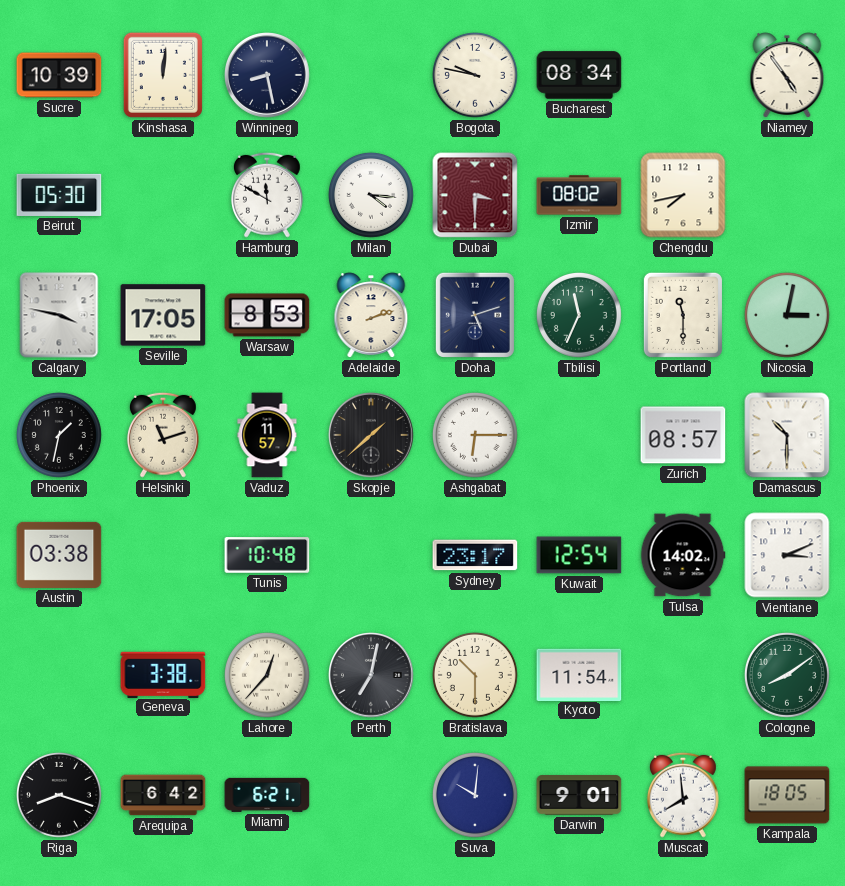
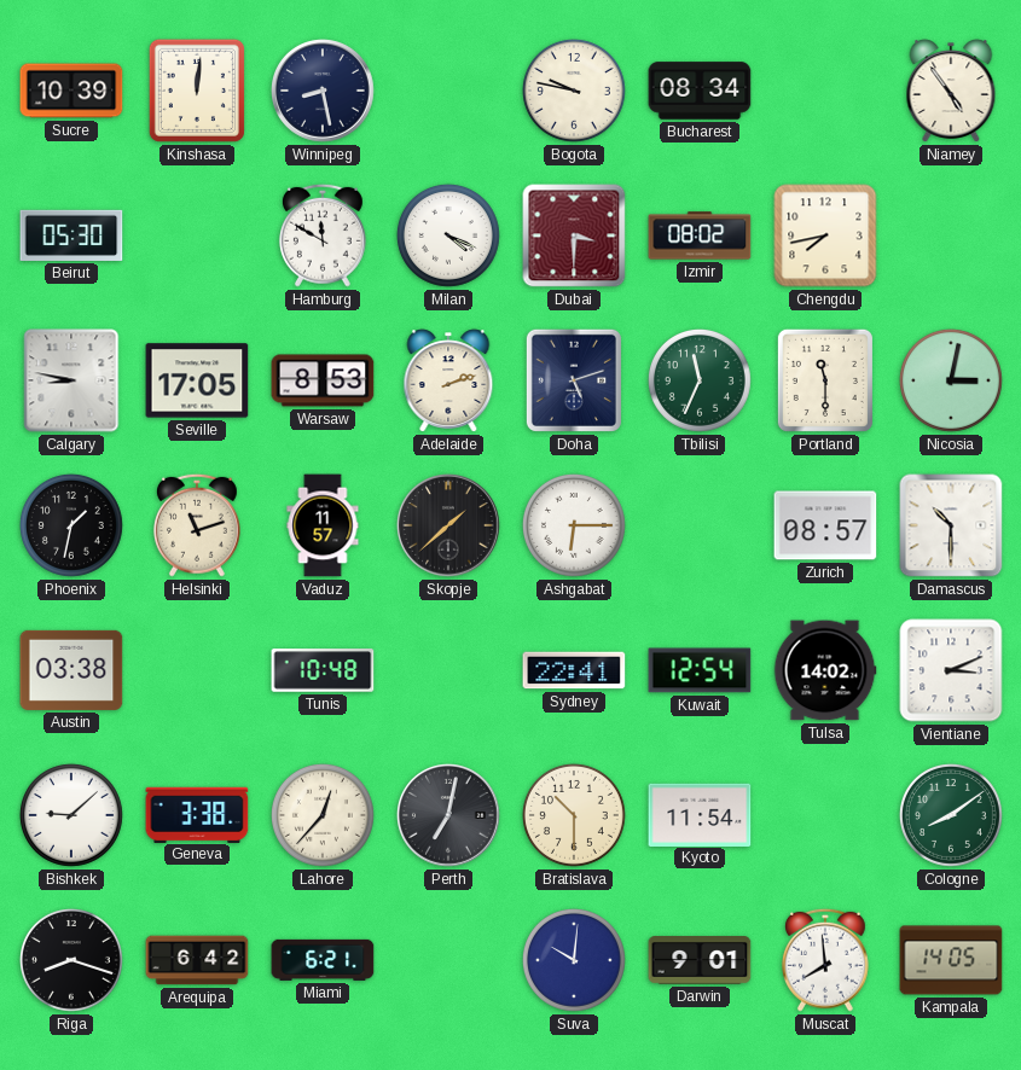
Milan: 4:16 -> 4:19
Calgary: 3:47 -> 8:47
Sydney: 23:17 -> 22:41
Bishkek: none -> 9:08
Kampala: 18:05 -> 14:05
